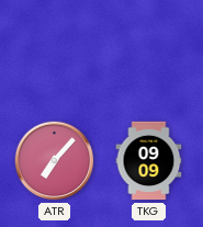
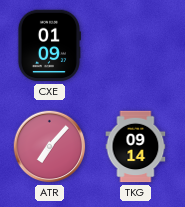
CXE: none -> 01:09
TKG: 09:09 -> 09:14
